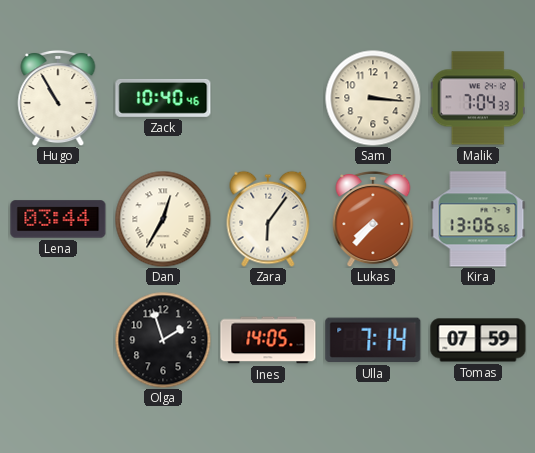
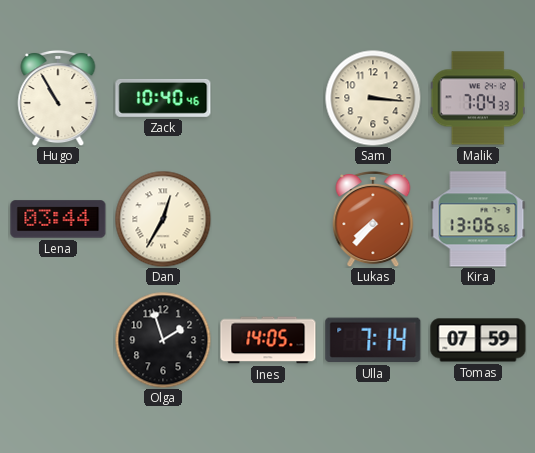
Zara: 6:06 -> none
